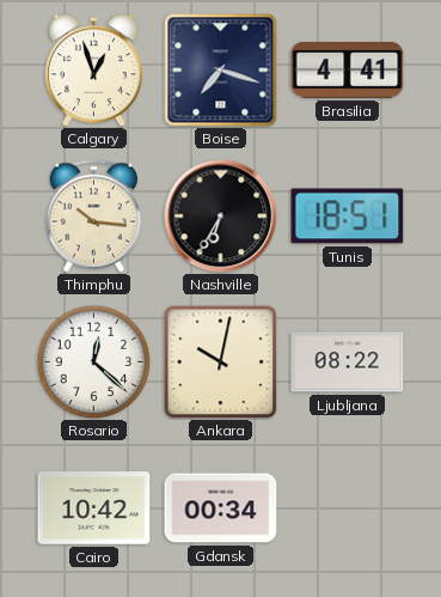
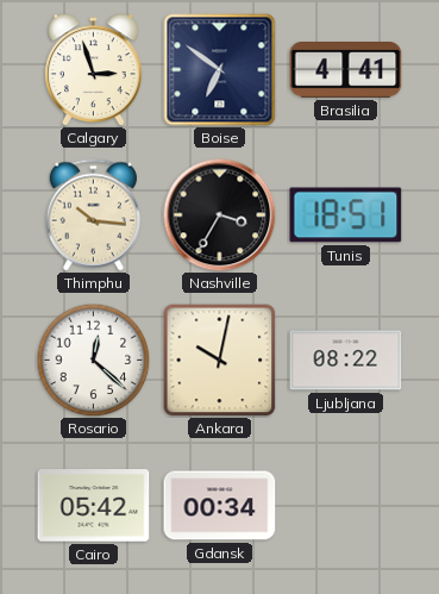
Calgary: 12:57 -> 2:57
Boise: 7:18 -> 6:51
Nashville: 6:35 -> 3:35
Cairo: 10:42 -> 05:42
